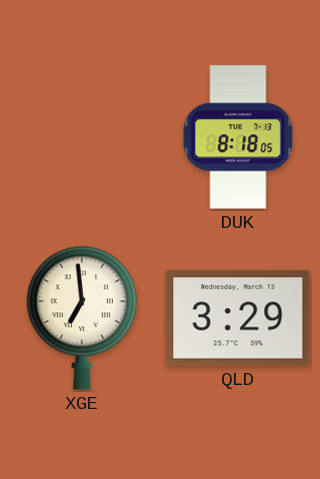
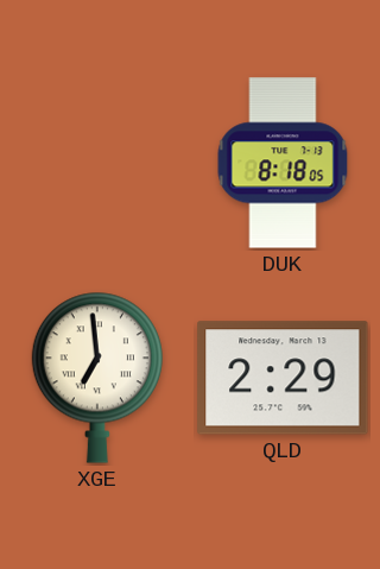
QLD: 3:29 -> 2:29
